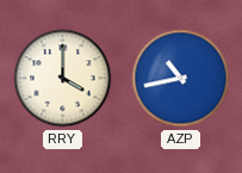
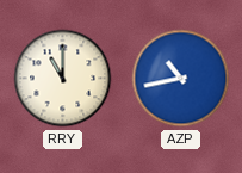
RRY: 4:00 -> 11:00
